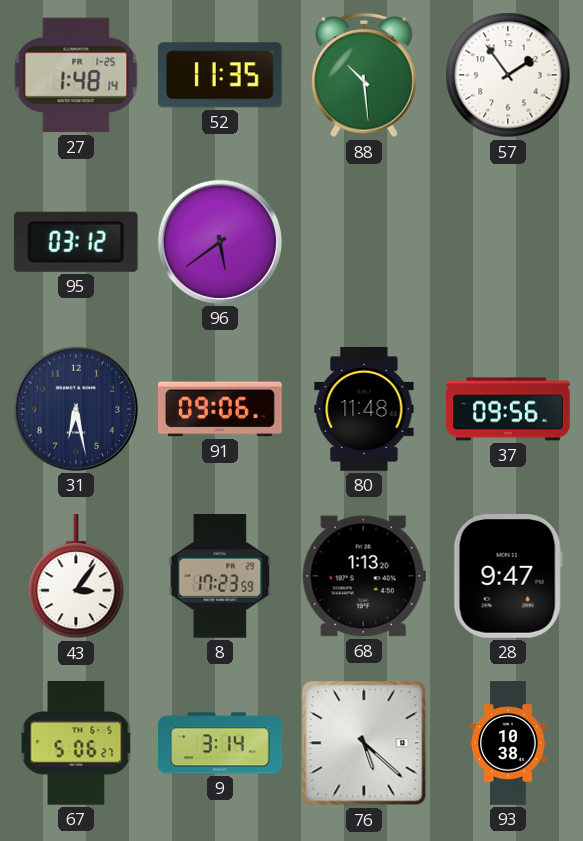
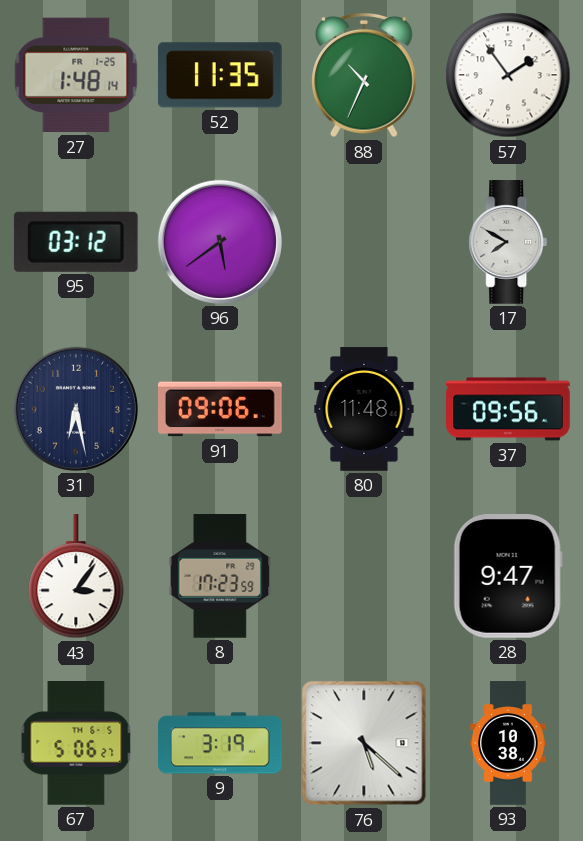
88: 10:29 -> 10:34
17: none -> 7:50
68: 1:13 -> none
9: 3:14 -> 3:19
